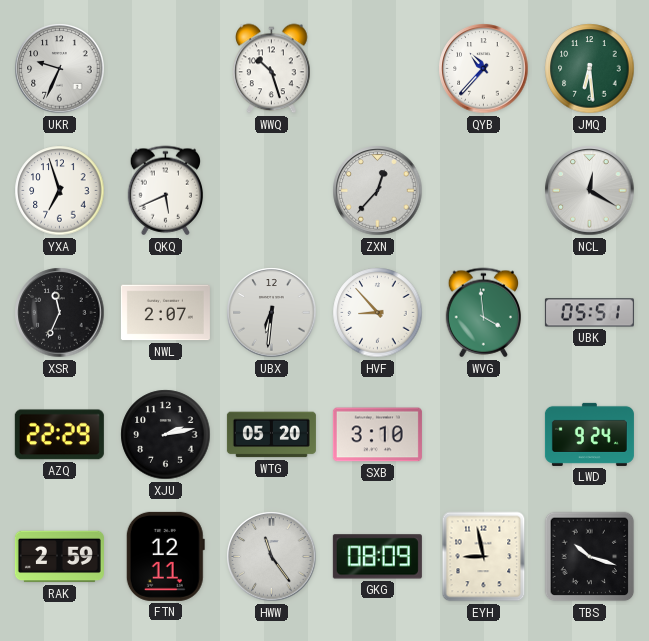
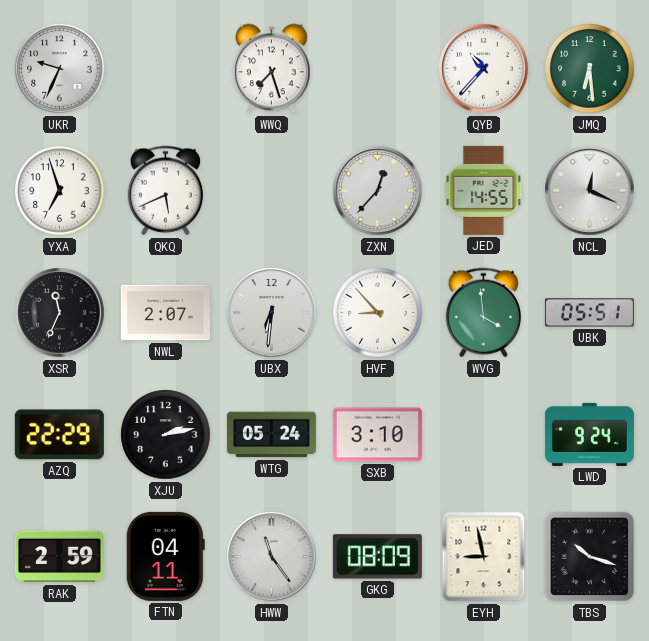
WWQ: 10:27 -> 7:27
JED: none -> 14:55
NCL: 12:20 -> 12:19
WTG: 05:20 -> 05:24
FTN: 12:11 -> 04:11
